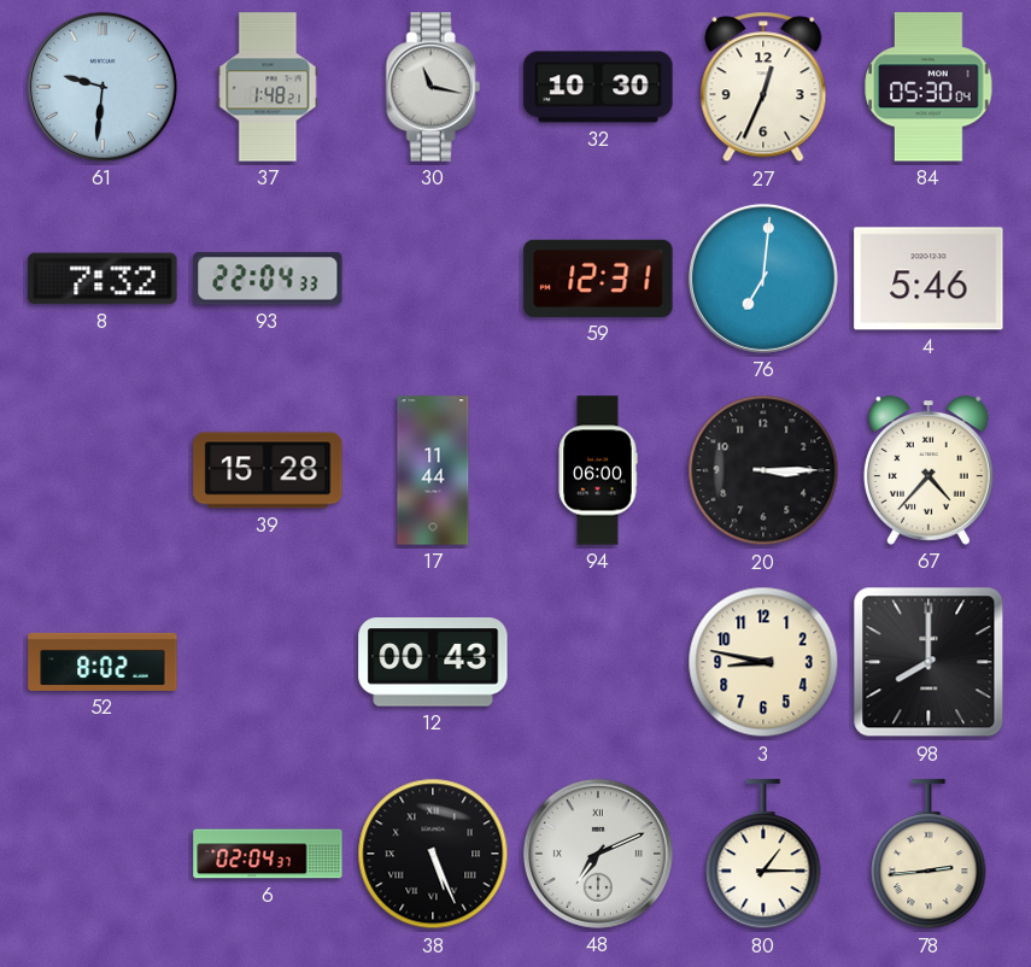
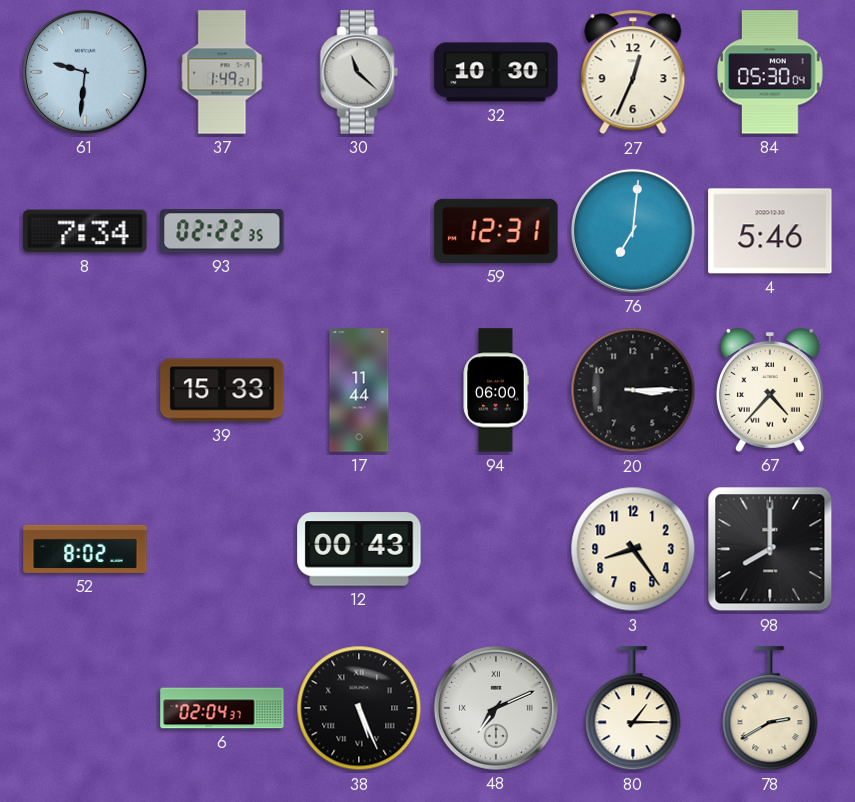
37: 1:48 -> 1:49
30: 11:17 -> 11:22
8: 7:32 -> 7:34
93: 22:04 -> 02:22
39: 15:28 -> 15:33
3: 8:47 -> 8:24
78: 2:44 -> 2:40
